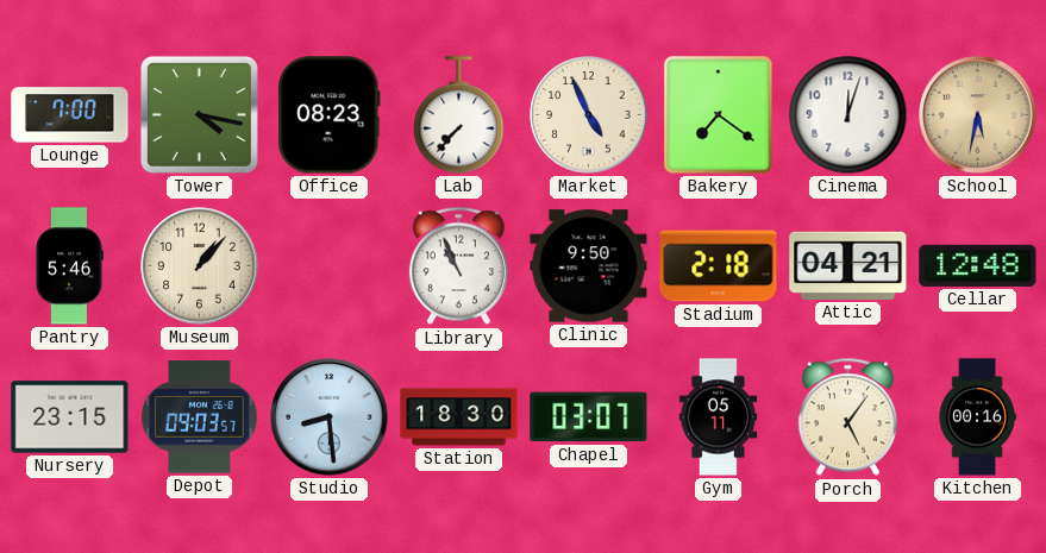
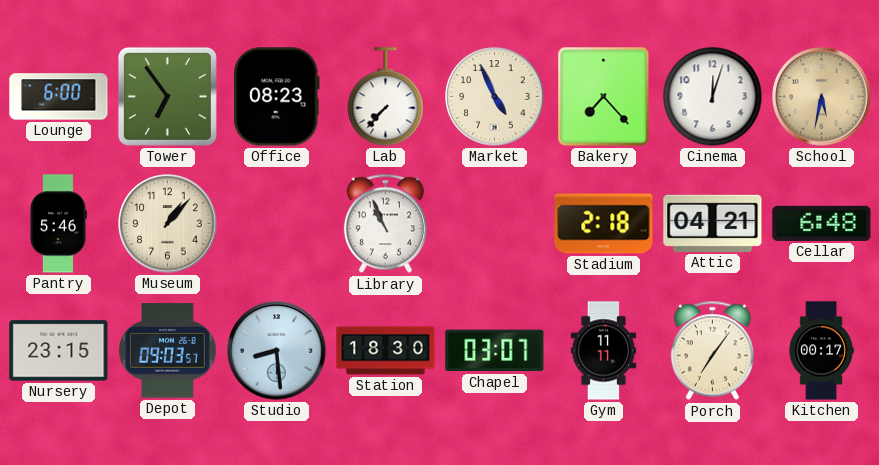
Lounge: 7:00 -> 6:00
Tower: 4:17 -> 6:54
Bakery: 7:21 -> 7:23
Clinic: 9:50 -> none
Cellar: 12:48 -> 6:48
Gym: 05:11 -> 11:11
Porch: 5:06 -> 7:06
Kitchen: 00:16 -> 00:17
